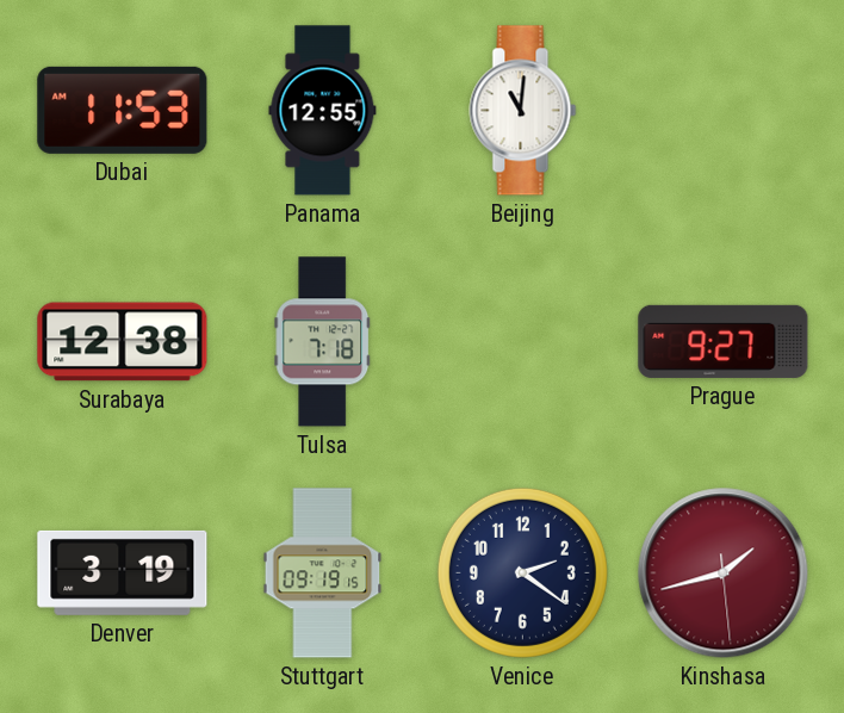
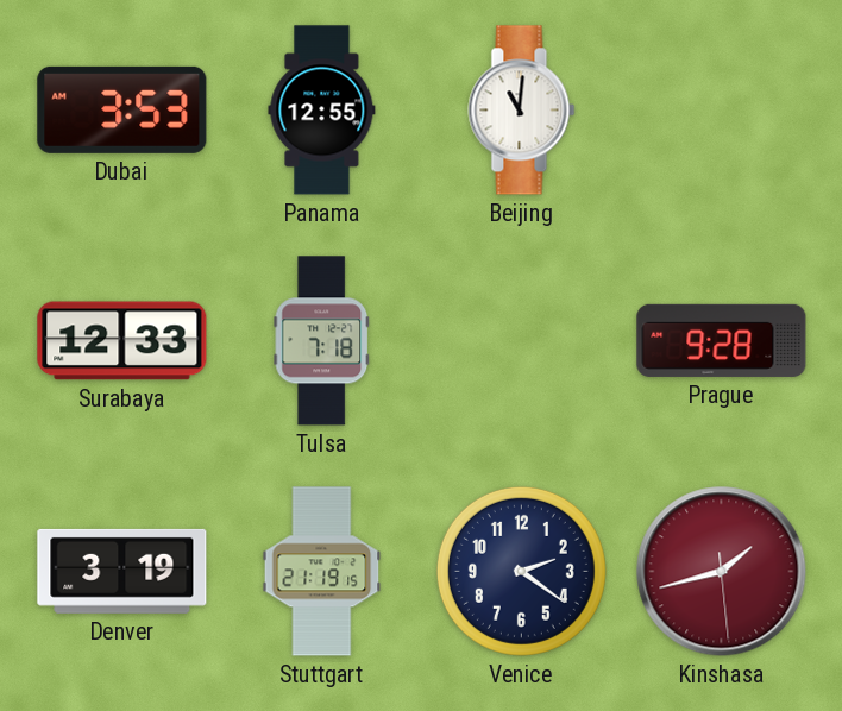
Dubai: 11:53 -> 3:53
Surabaya: 12:38 -> 12:33
Prague: 9:27 -> 9:28
Stuttgart: 09:19 -> 21:19
